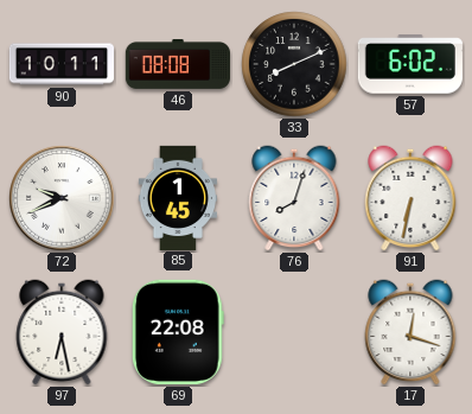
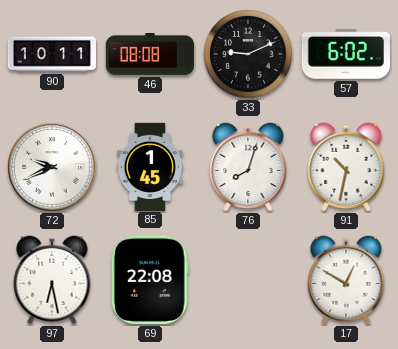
33: 8:11 -> 9:11
91: 6:32 -> 10:32
17: 12:18 -> 12:50
